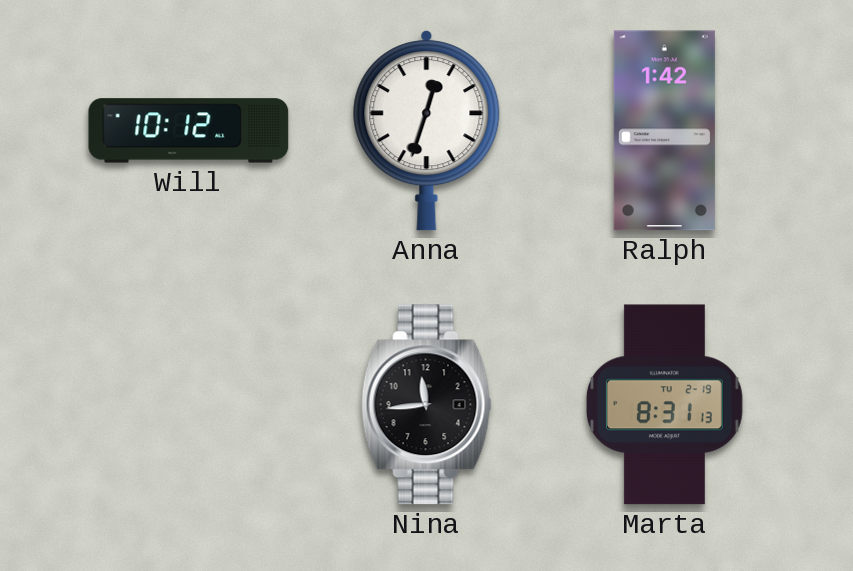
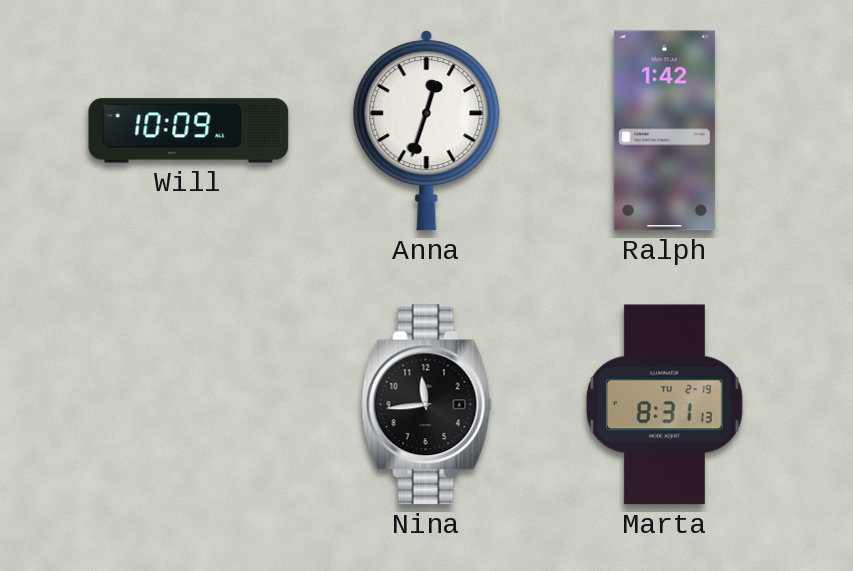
Will: 10:12 -> 10:09
